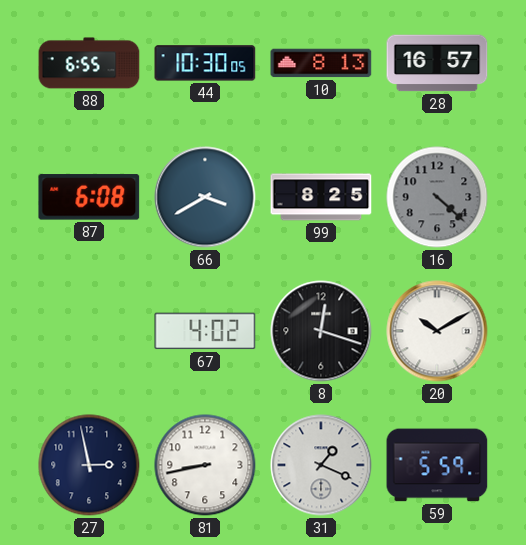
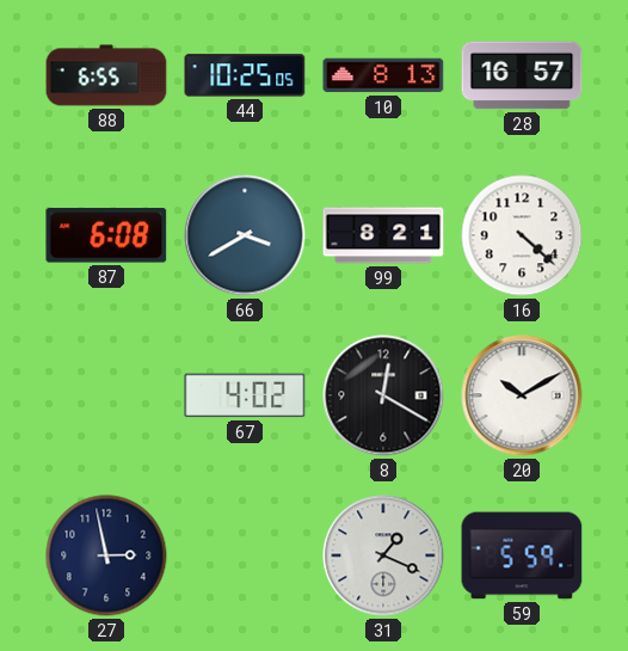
44: 10:30 -> 10:25
99: 8:25 -> 8:21
16 dial: grey -> white
8: 12:18 -> 12:20
81: 8:43 -> none
